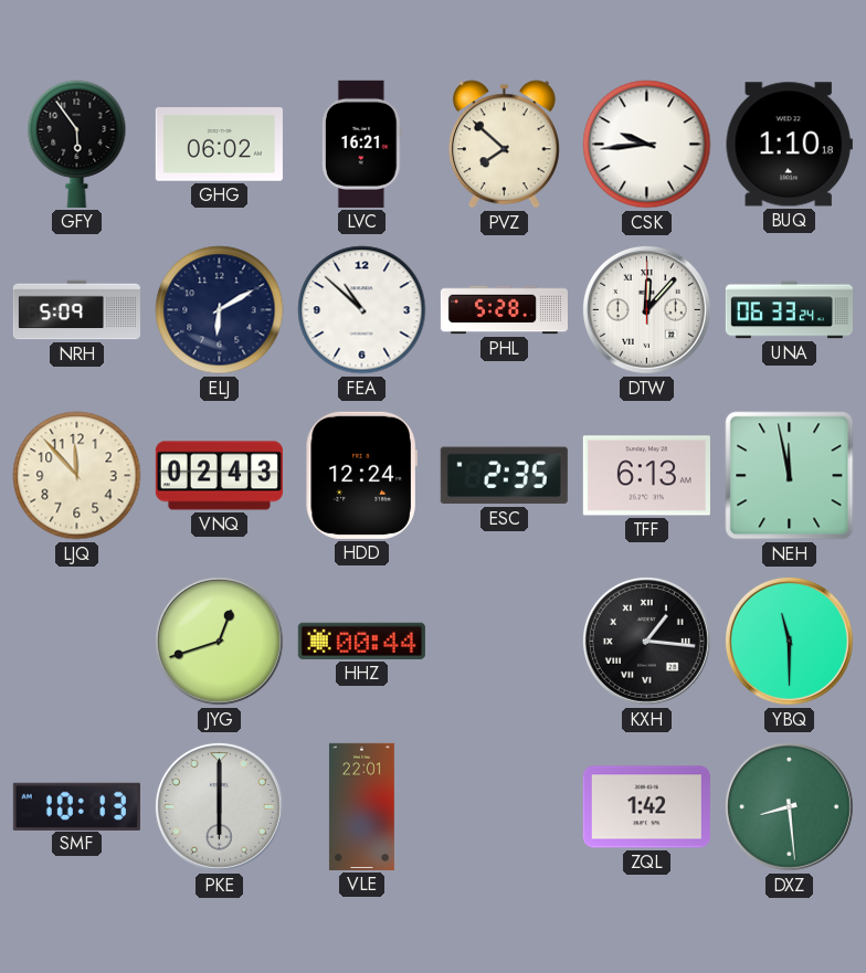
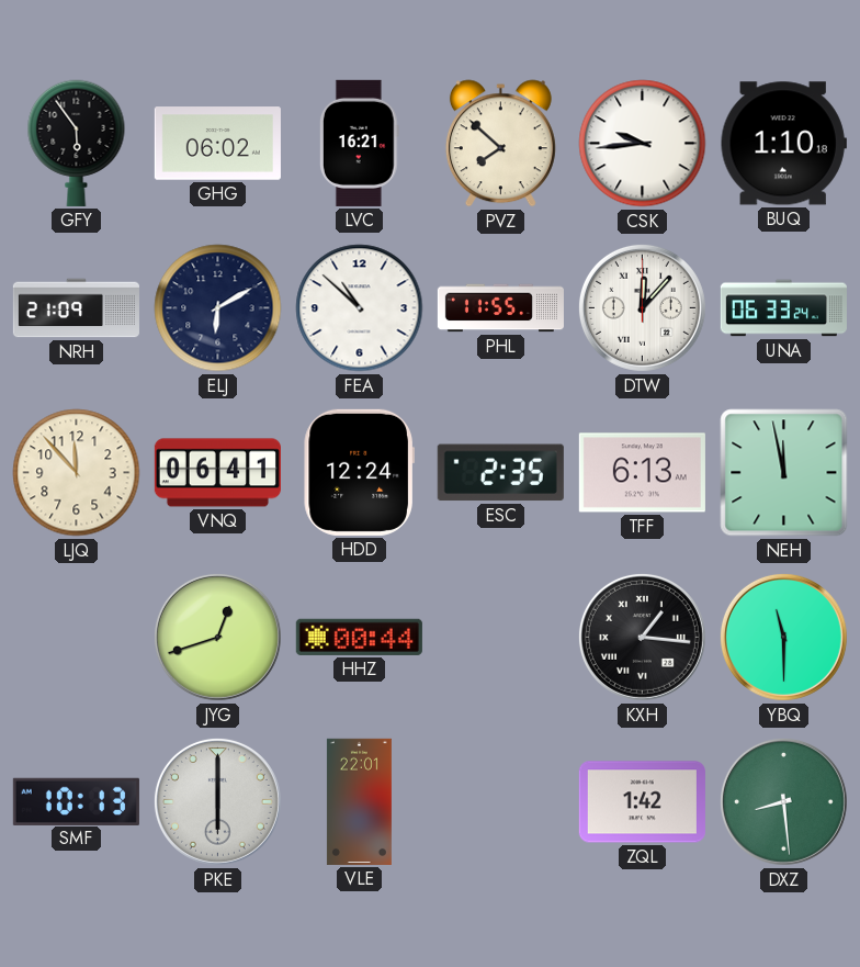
NRH: 5:09 -> 21:09
PHL: 5:28 -> 11:55
VNQ: 02:43 -> 06:41
